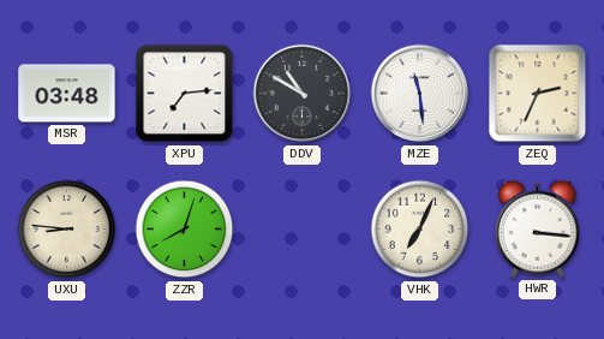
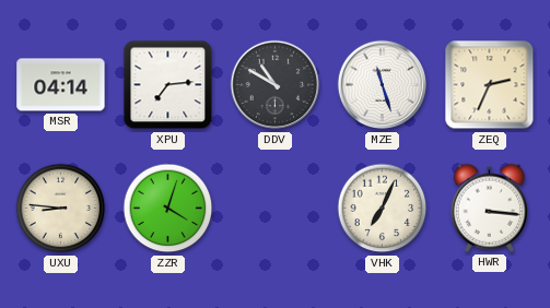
MSR: 03:48 -> 04:14
MZE: 11:29 -> 11:27
ZZR: 8:03 -> 4:03
